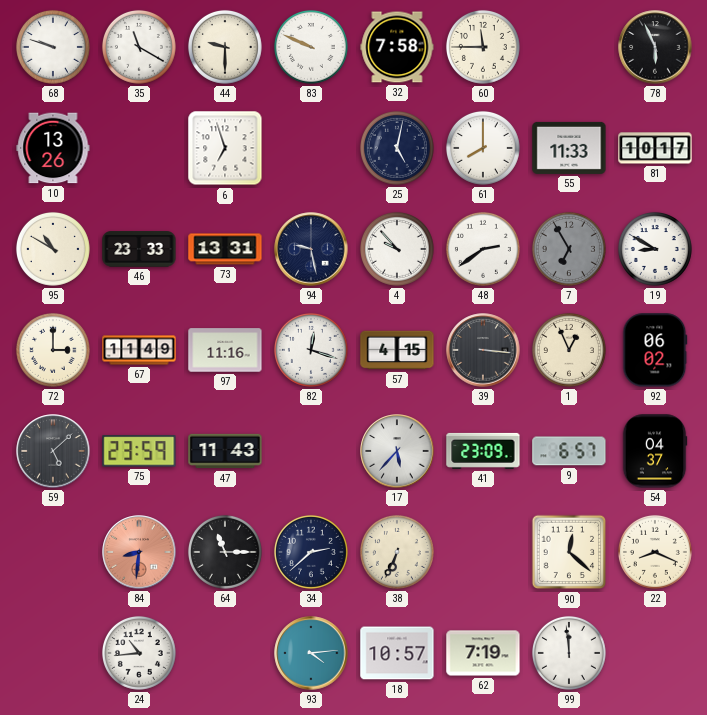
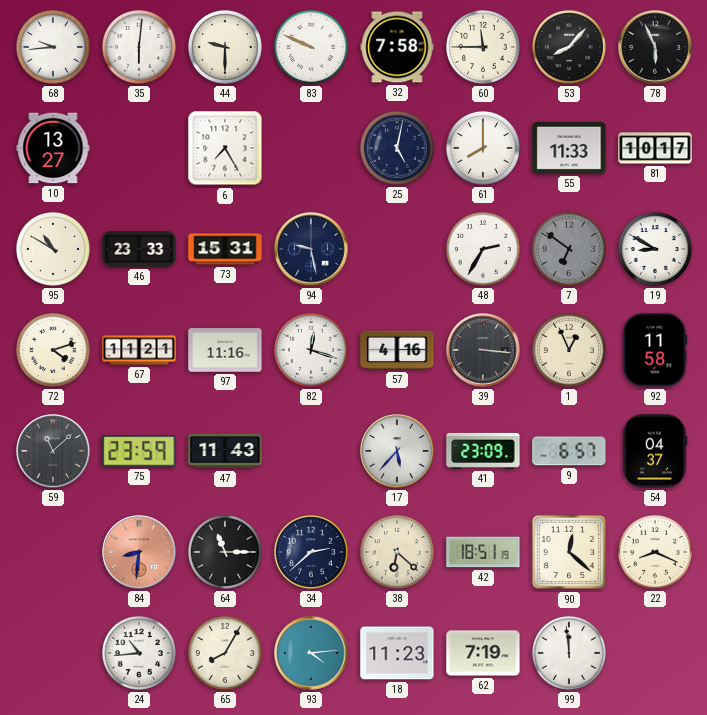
68: 9:48 -> 9:44
35: 11:20 -> 6:01
53: none -> 8:07
10: 13:26 -> 13:27
6: 6:57 -> 7:25
73: 13:31 -> 15:31
4: 9:53 -> none
48: 2:39 -> 2:35
7: 6:55 -> 6:51
72: 3:00 -> 4:12
67: 11:49 -> 11:21
57: 4:15 -> 4:16
92: 06:02 -> 11:58
59: 5:08 -> 11:08
38: 6:34 -> 6:22
42: none -> 18:51
65: none -> 8:05
18: 10:57 -> 11:23
